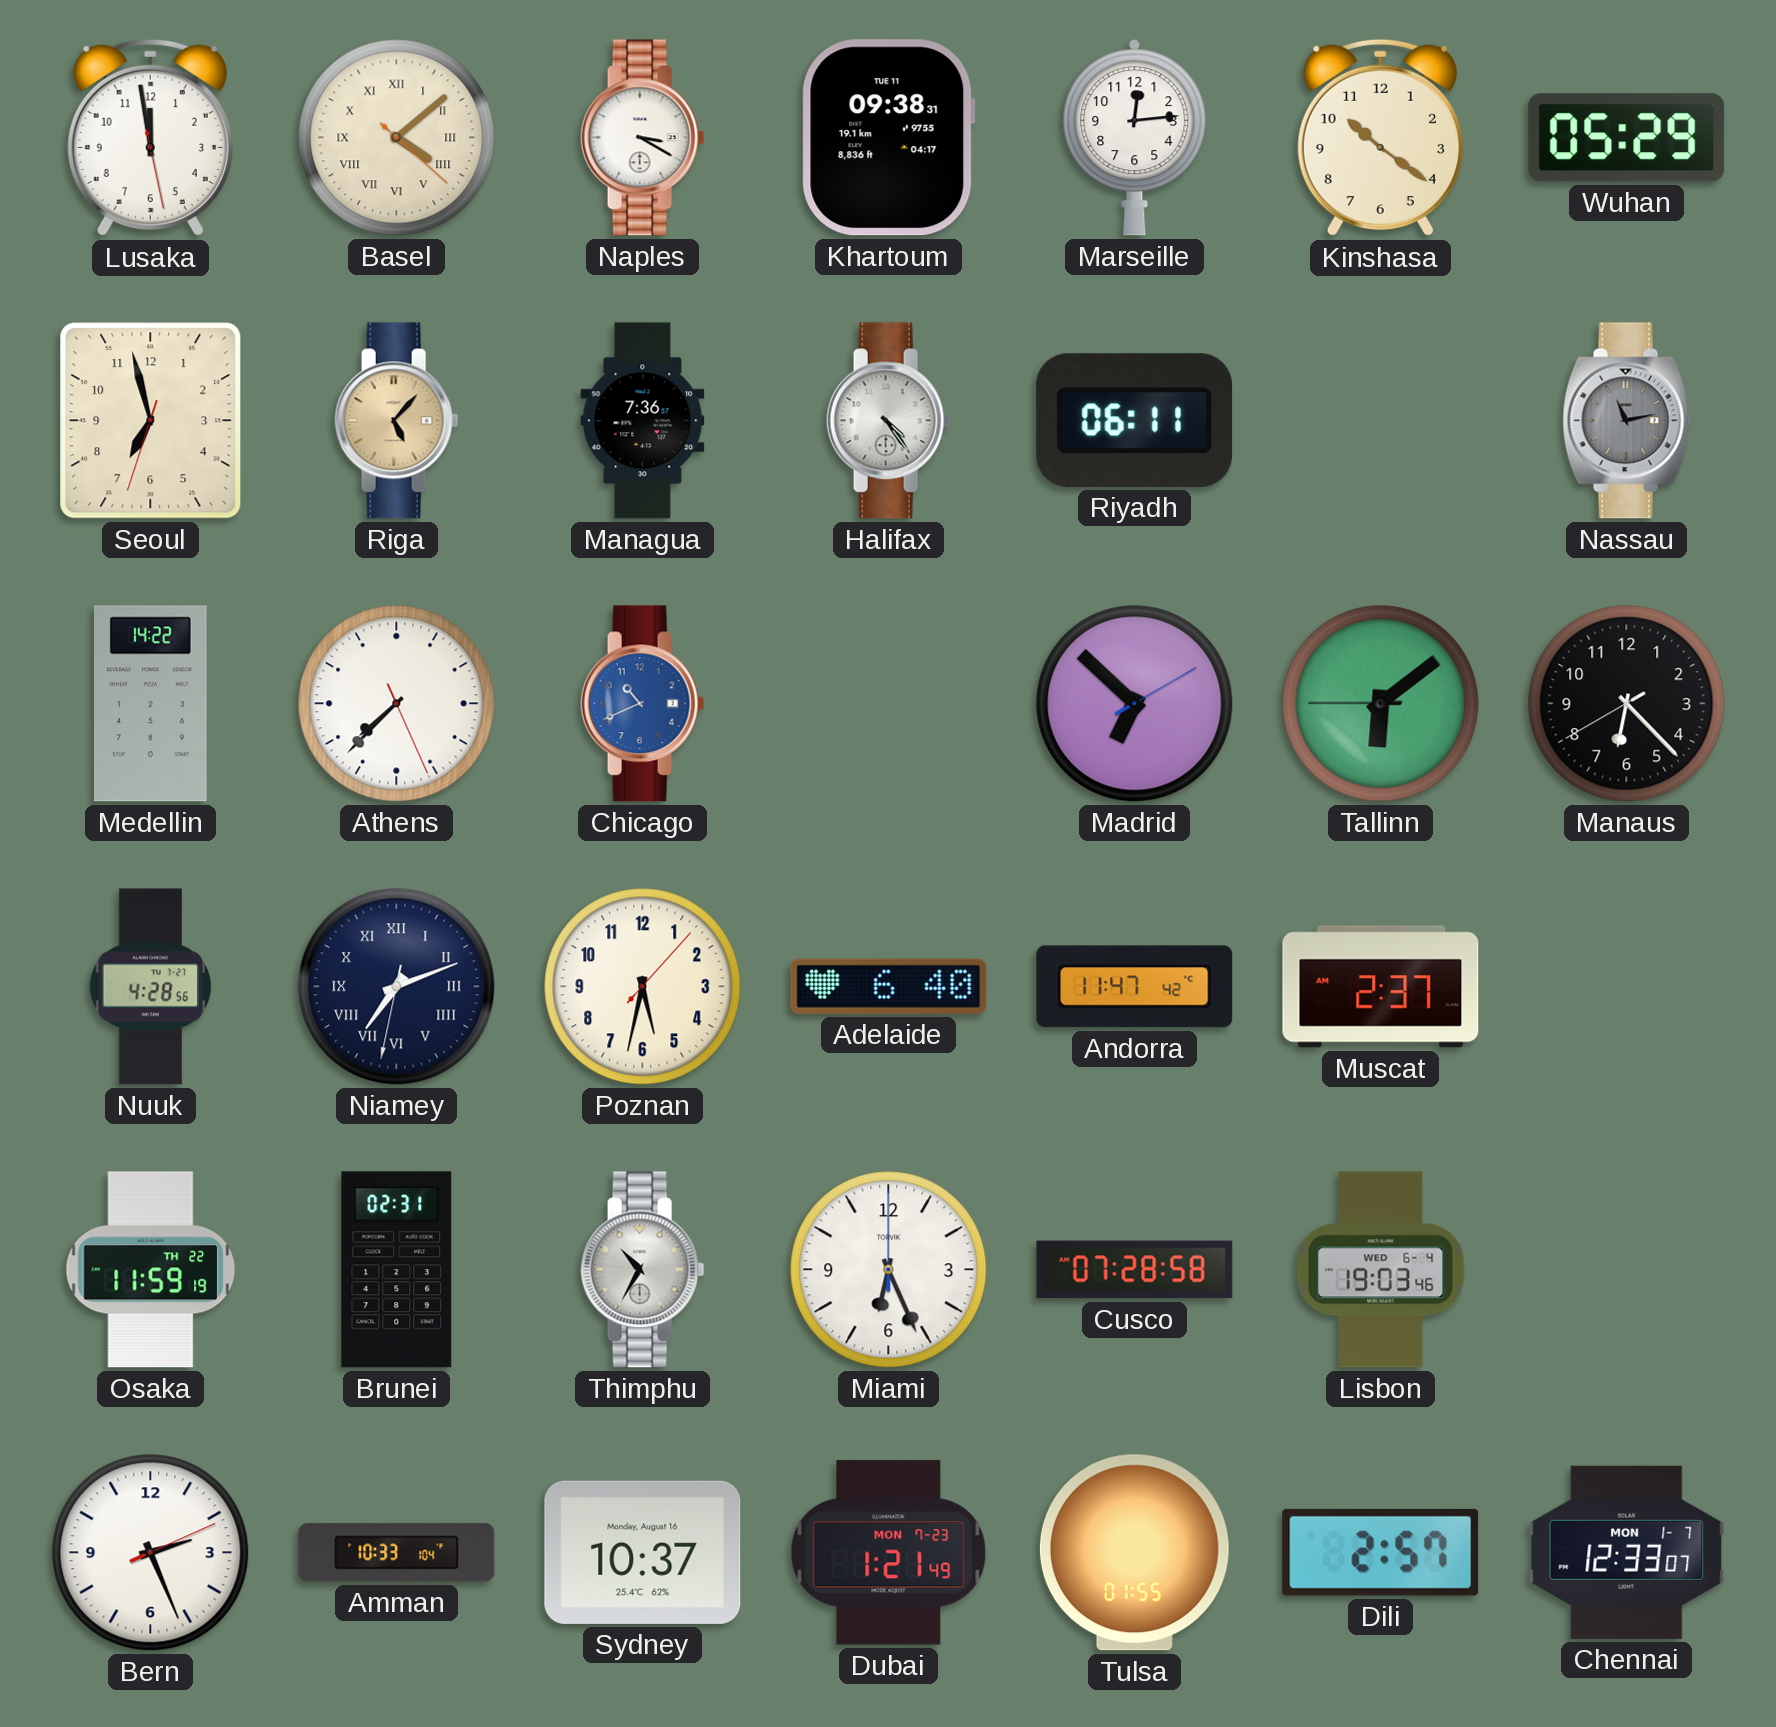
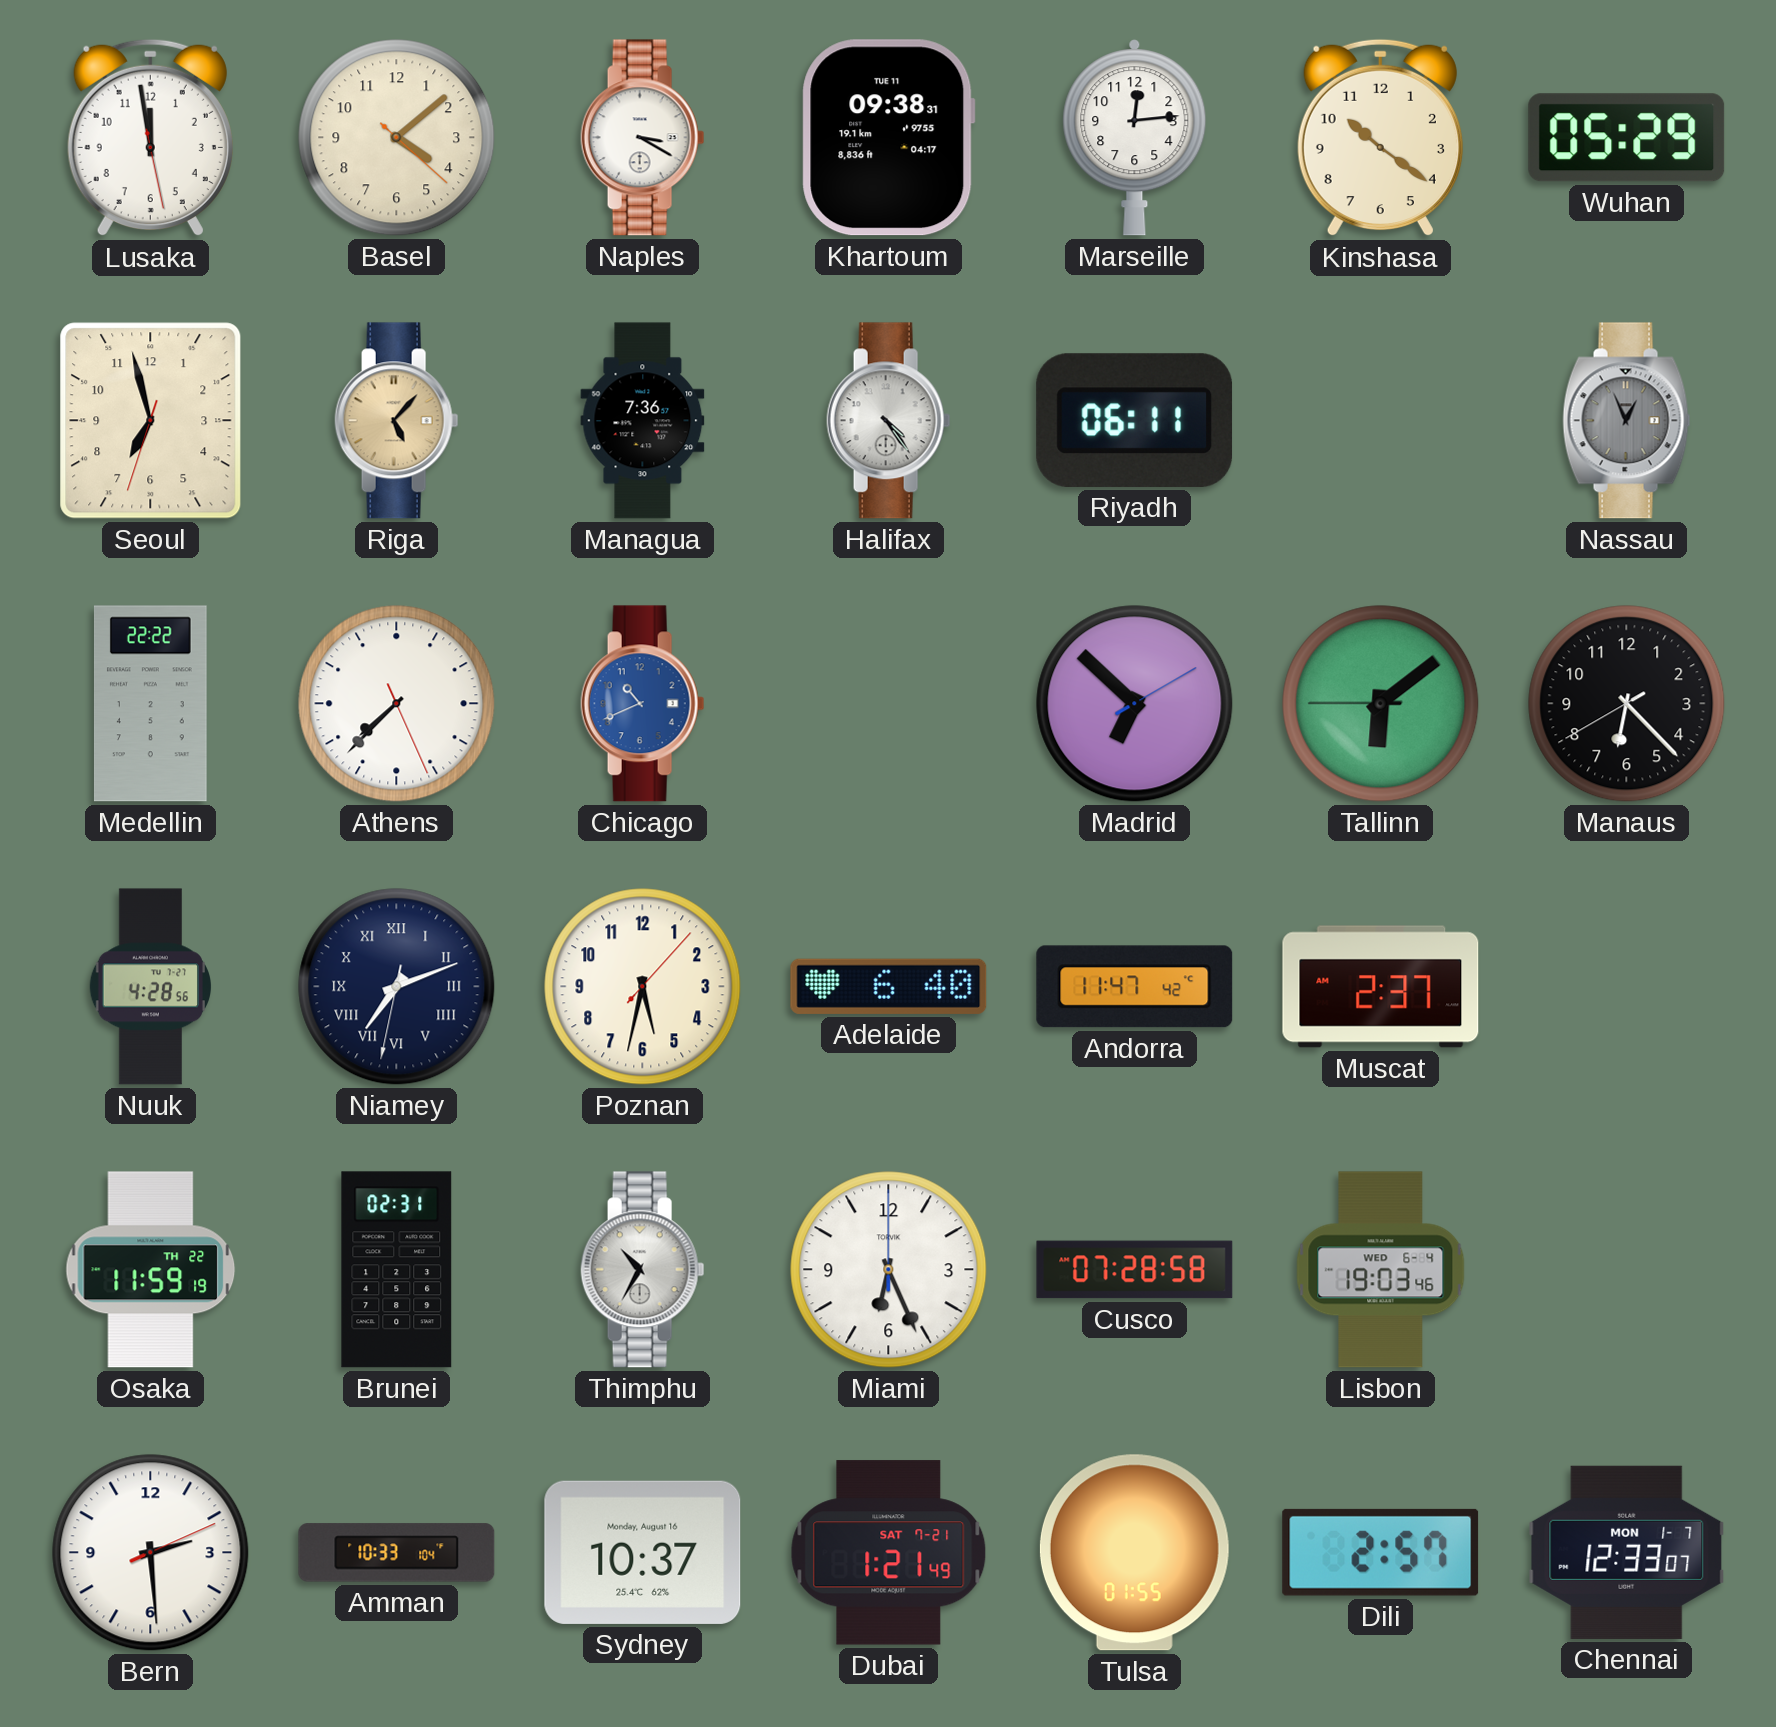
Basel numerals: Roman -> Arabic
Nassau: 11:13 -> 12:56
Medellin: 14:22 -> 22:22
Bern: 2:26 -> 2:29
Dubai date: MON 7-23 -> SAT 7-21
